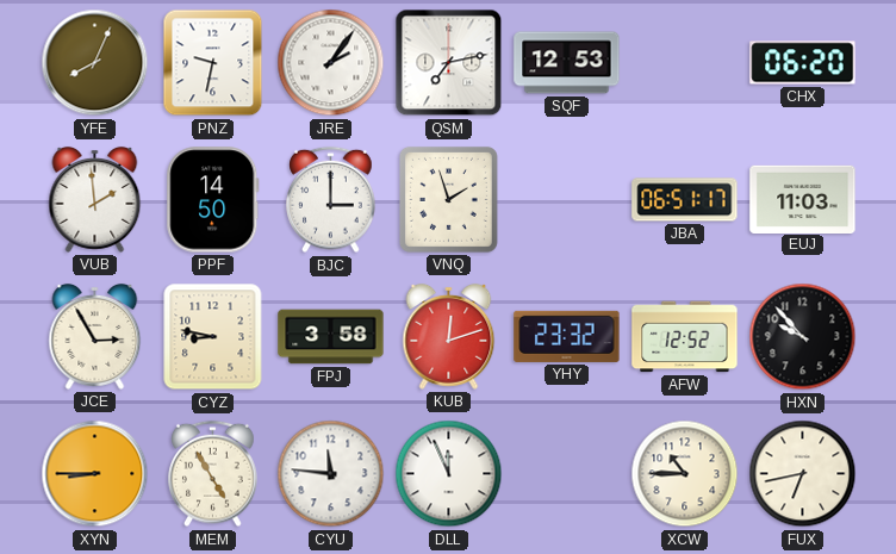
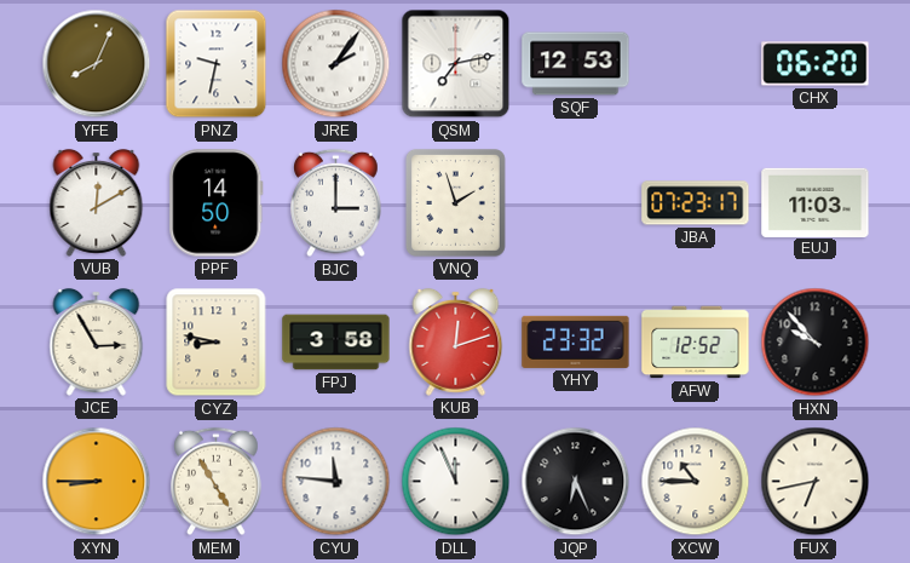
VUB: 1:59 -> 12:10
JBA: 06:51 -> 07:23
JQP: none -> 6:26
